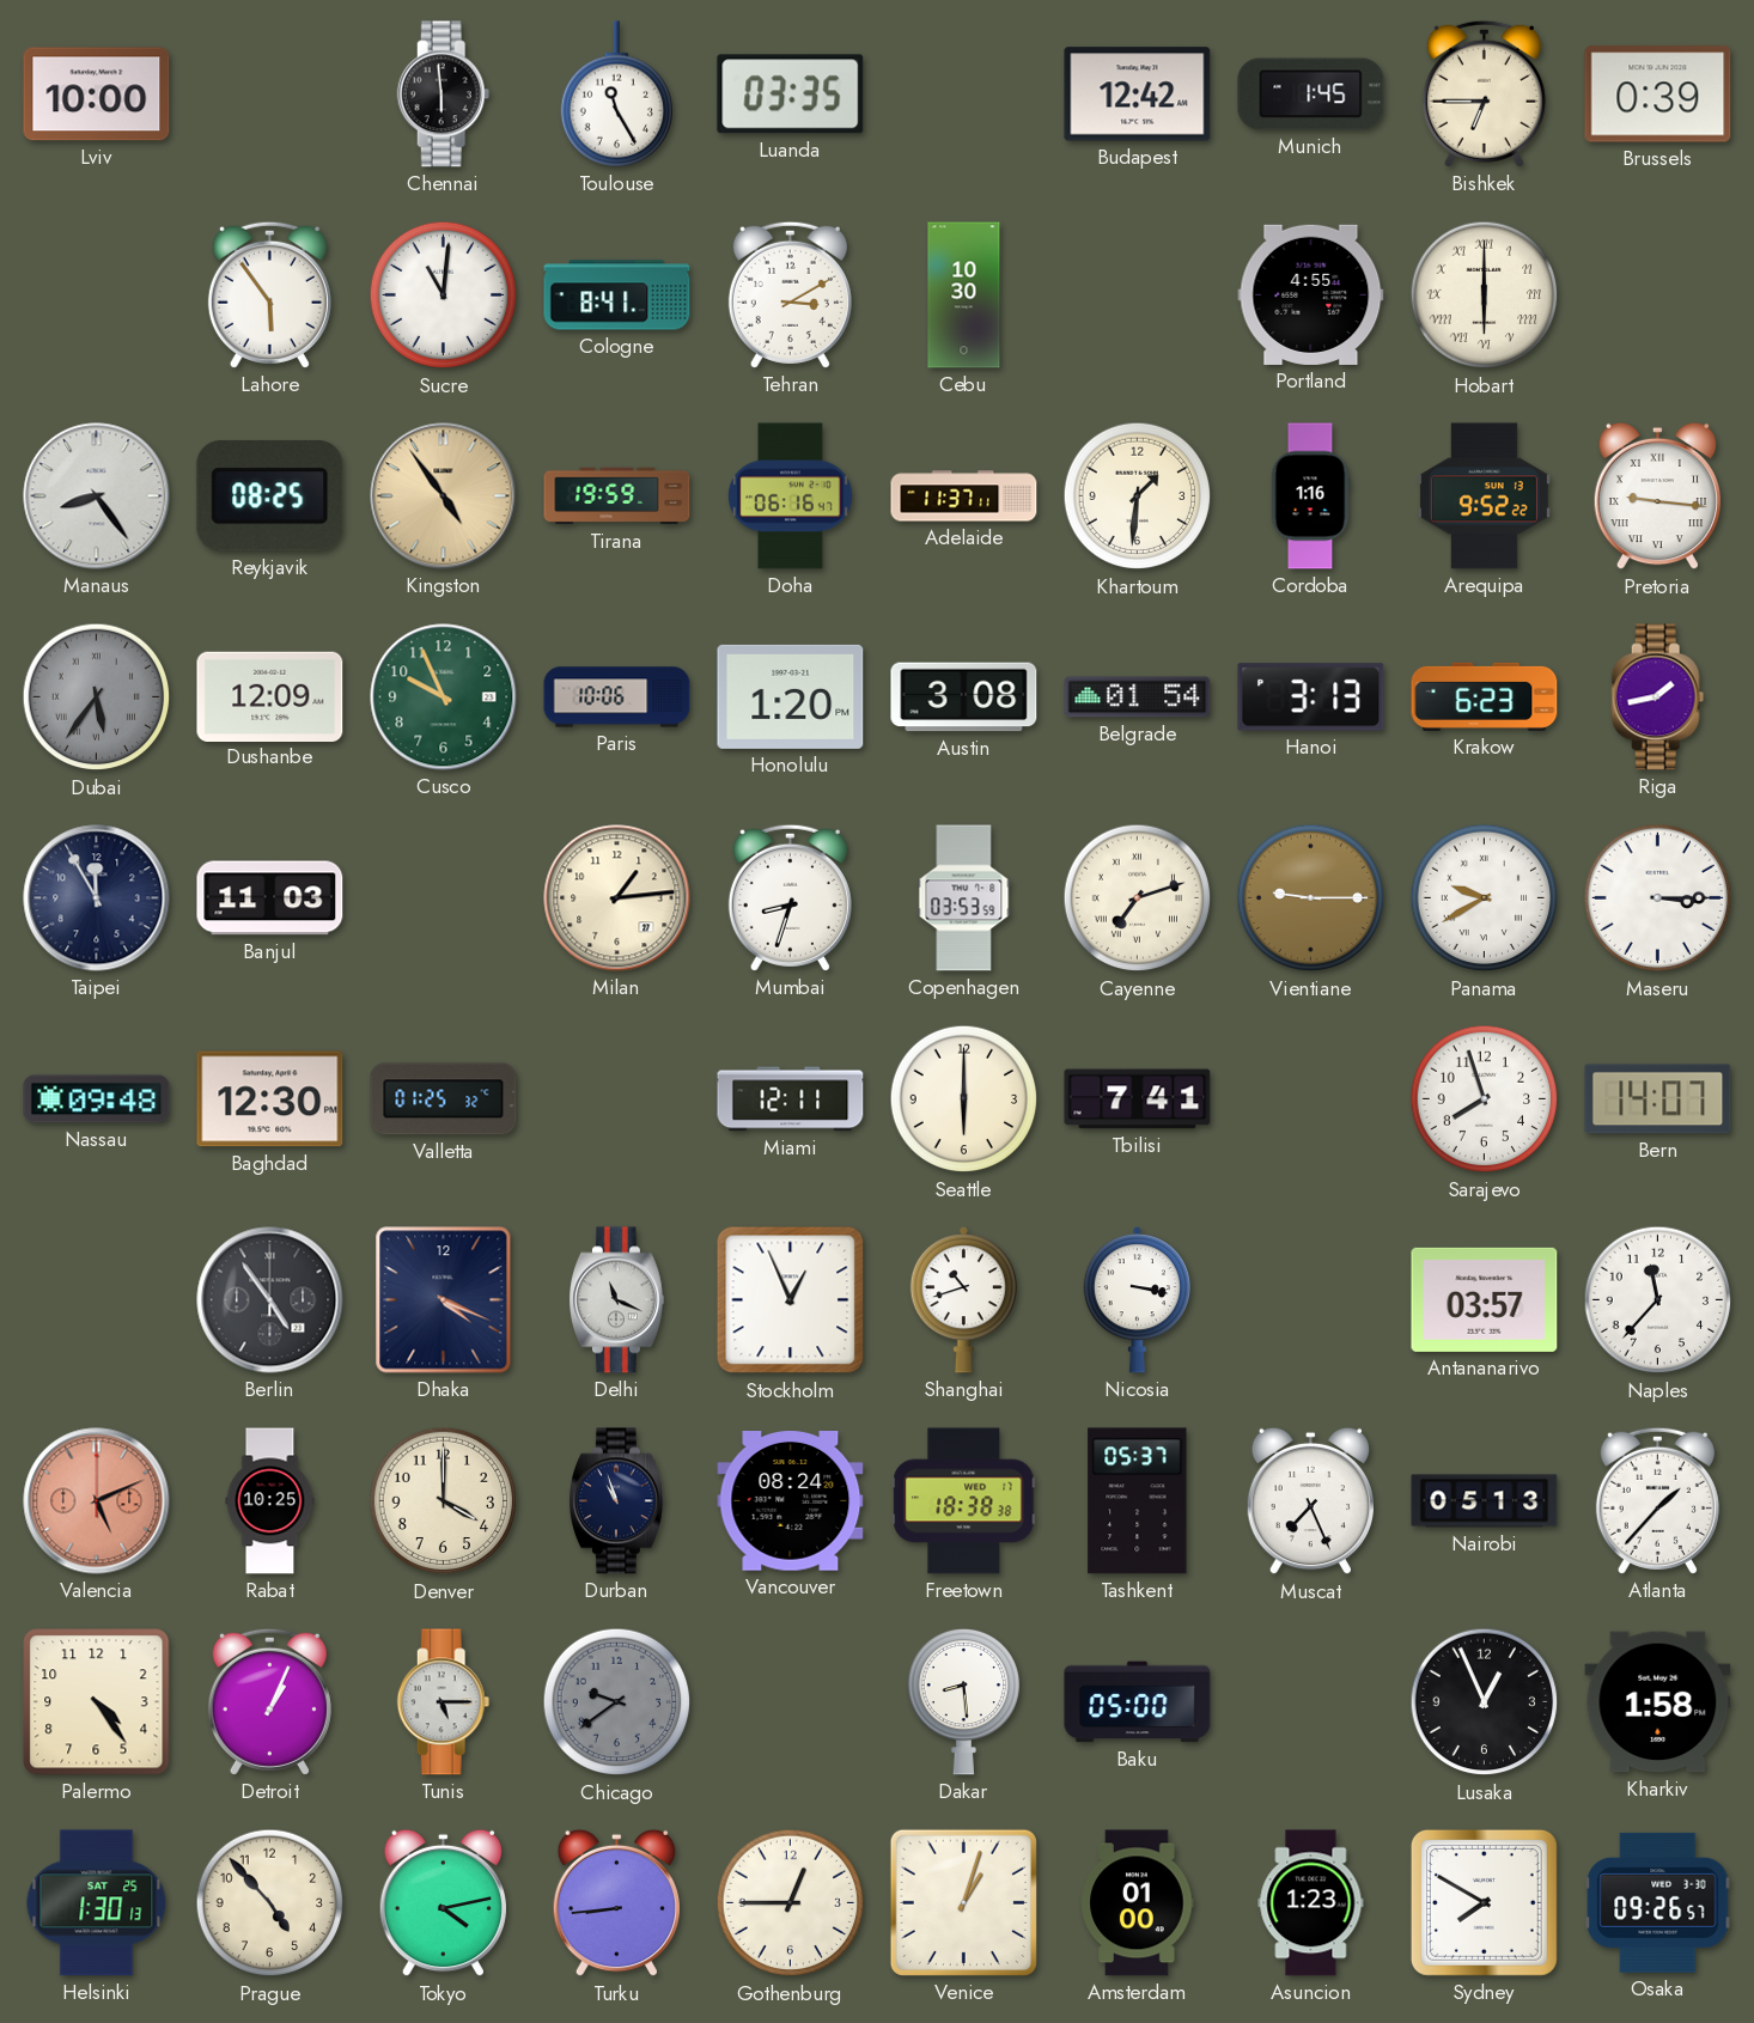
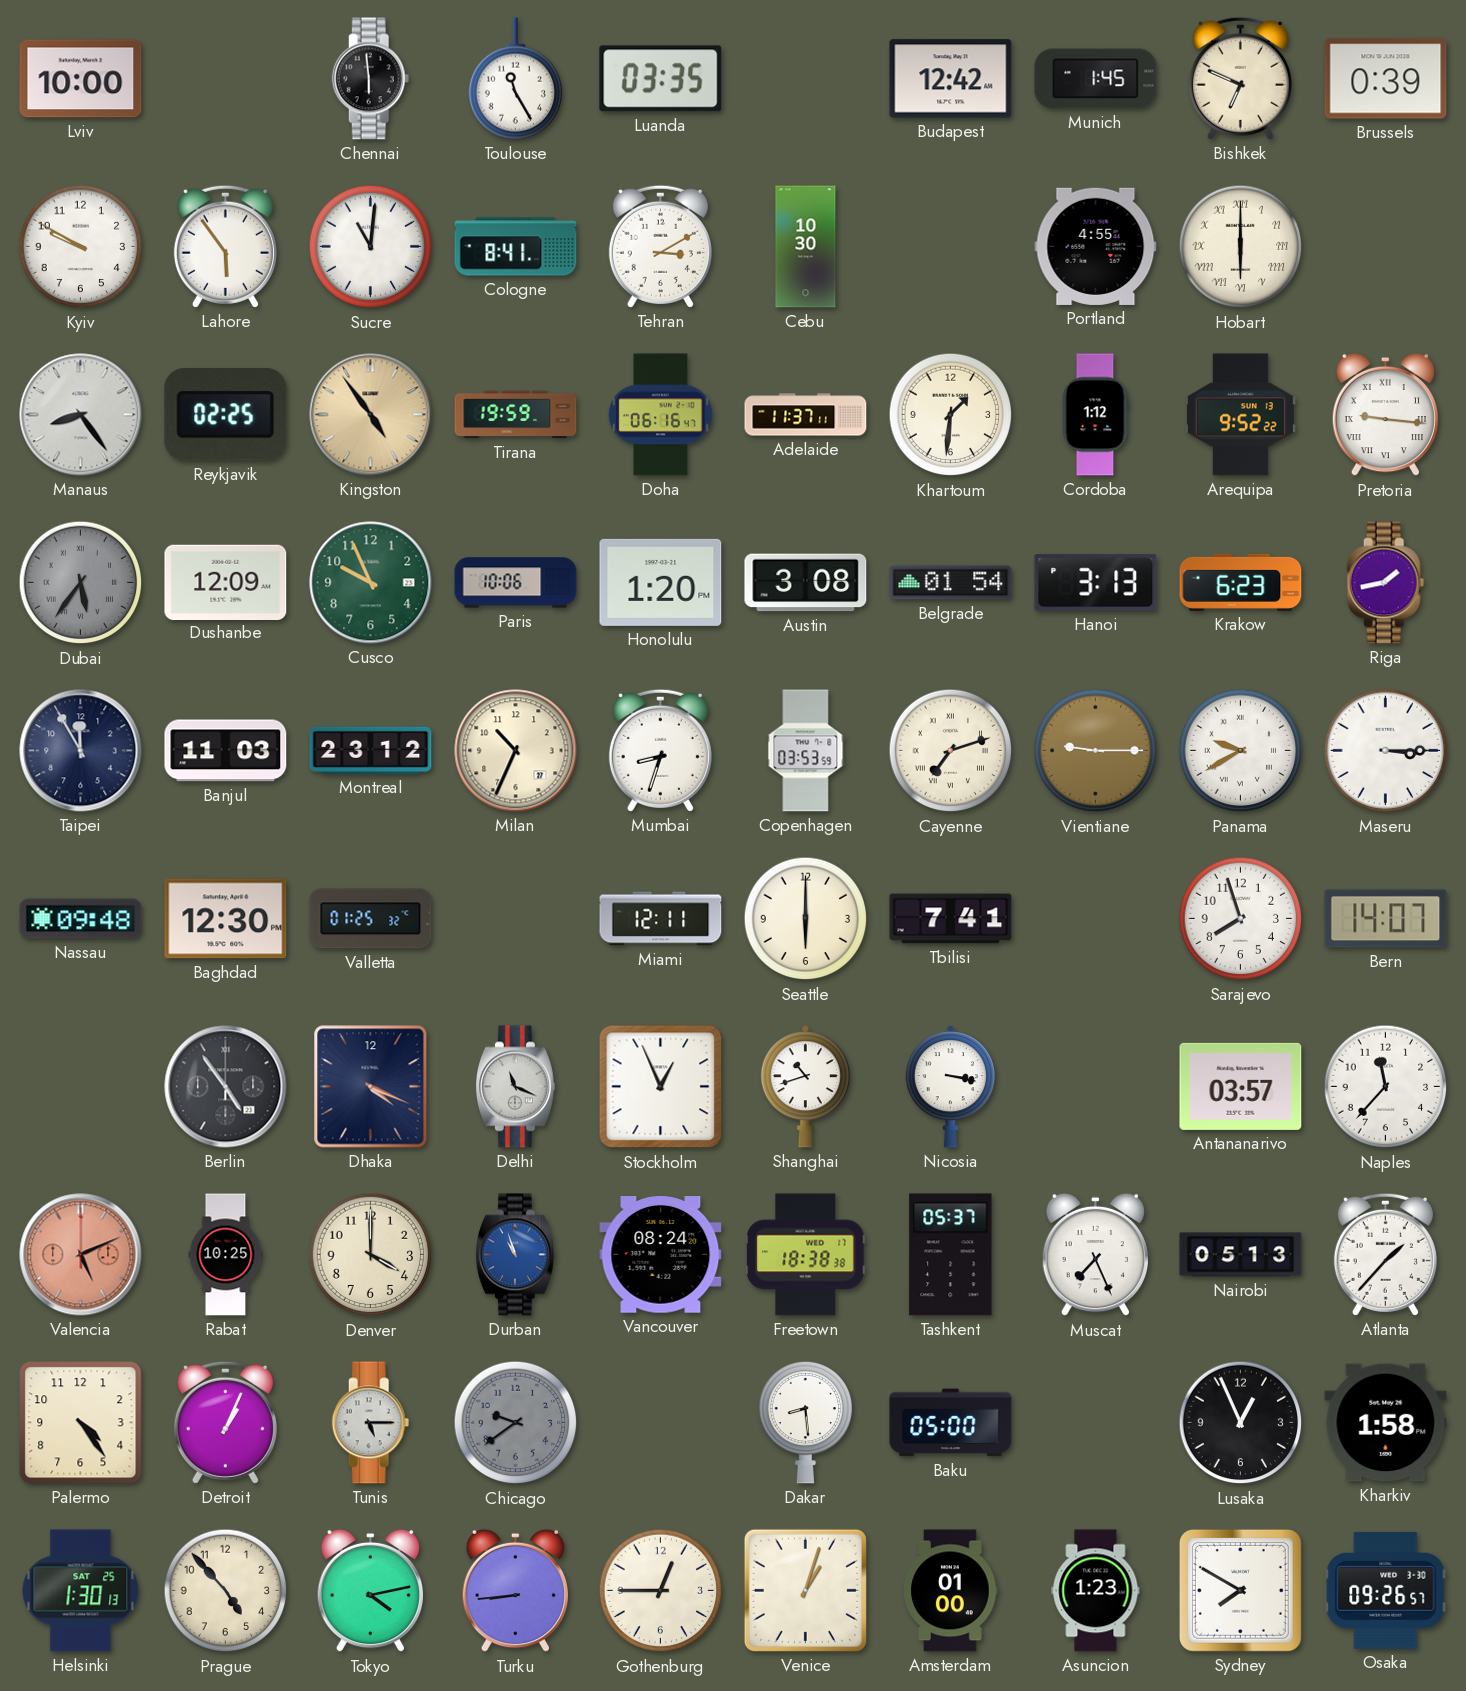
Bishkek: 6:45 -> 6:49
Kyiv: none -> 9:50
Reykjavik: 08:25 -> 02:25
Cordoba: 1:16 -> 1:12
Montreal: none -> 23:12
Milan: 1:14 -> 10:34
Durban dial: navy -> blue
